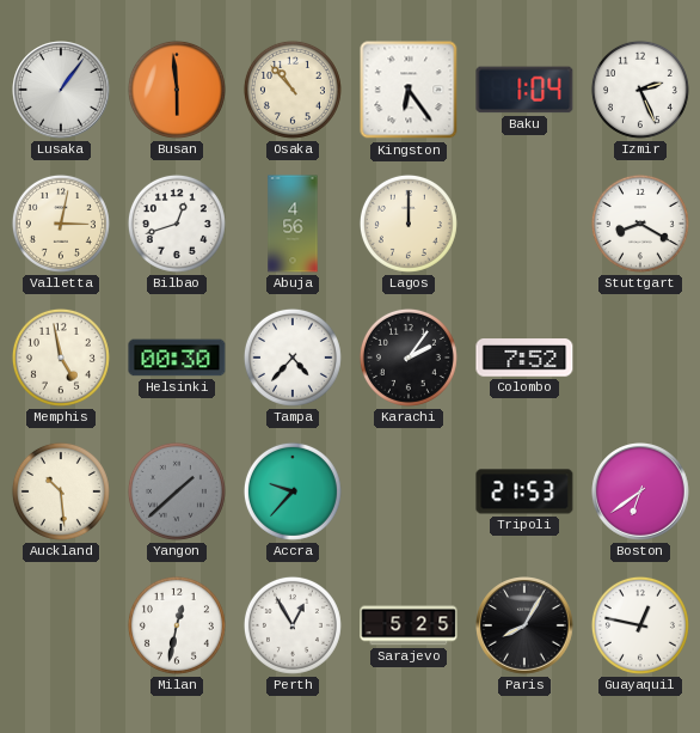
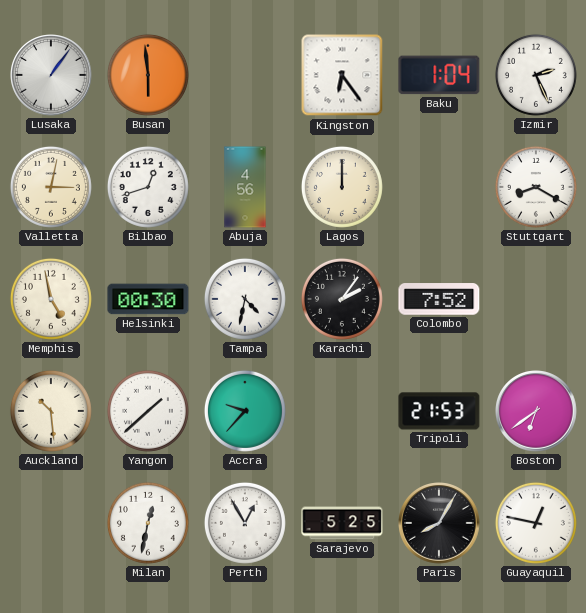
Osaka: 10:53 -> none
Tampa: 4:37 -> 4:32
Yangon dial: grey -> white
